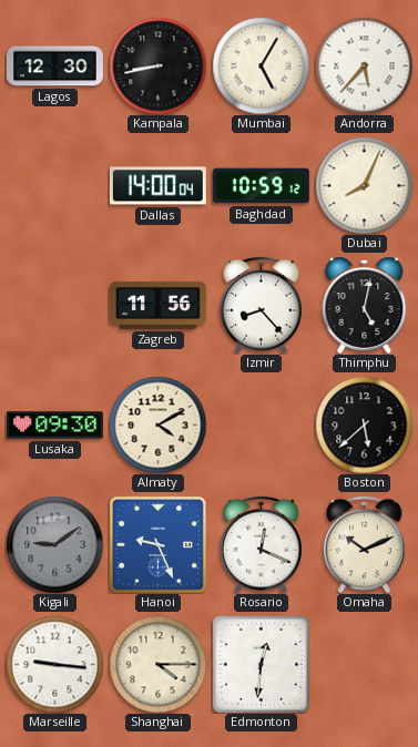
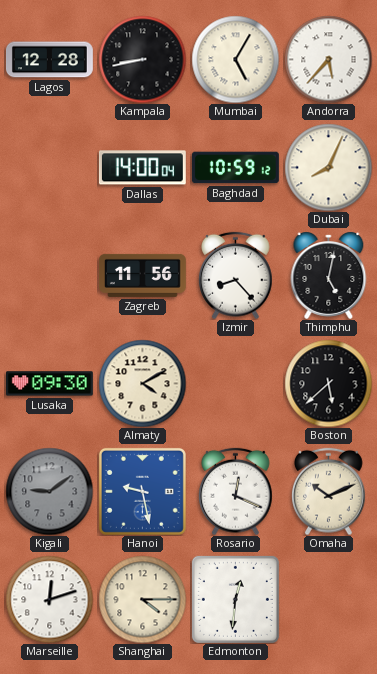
Lagos: 12:30 -> 12:28
Hanoi: 9:26 -> 9:28
Marseille: 9:16 -> 12:12
